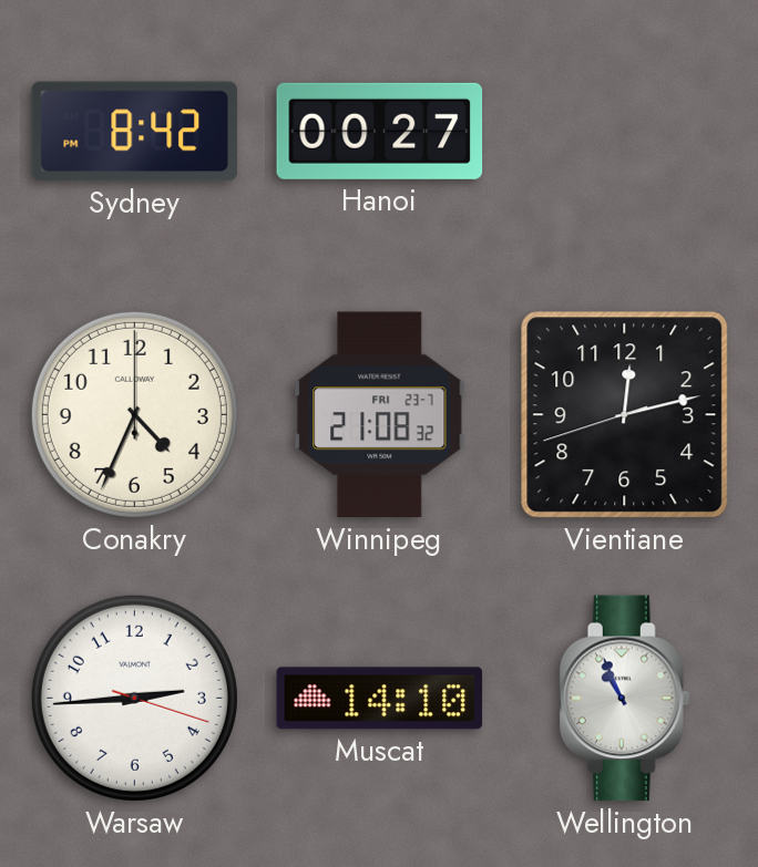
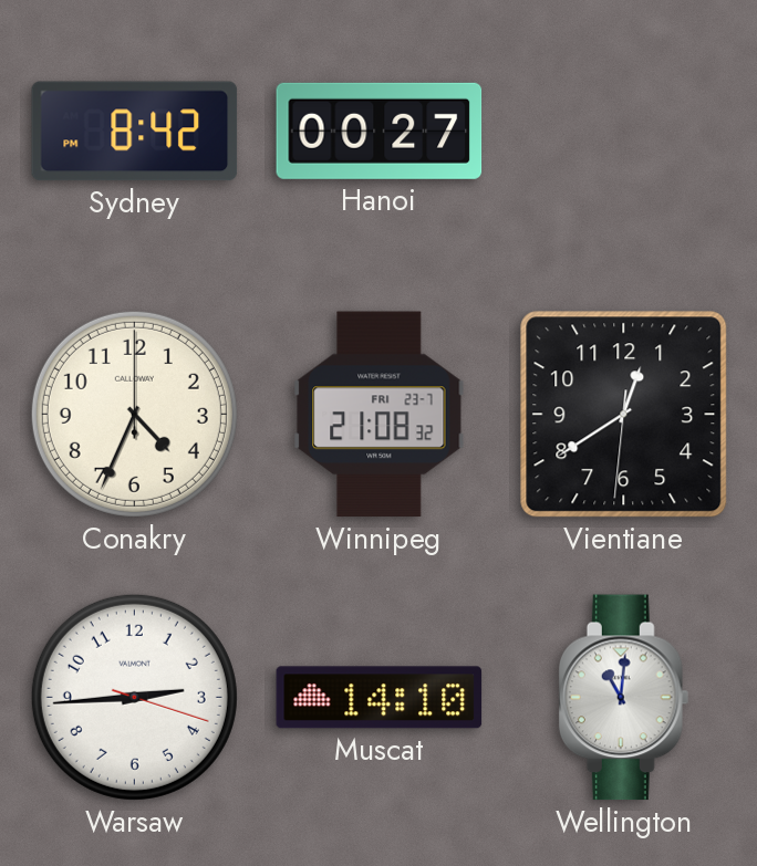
Vientiane: 12:12 -> 12:39
Wellington: 10:56 -> 11:01
